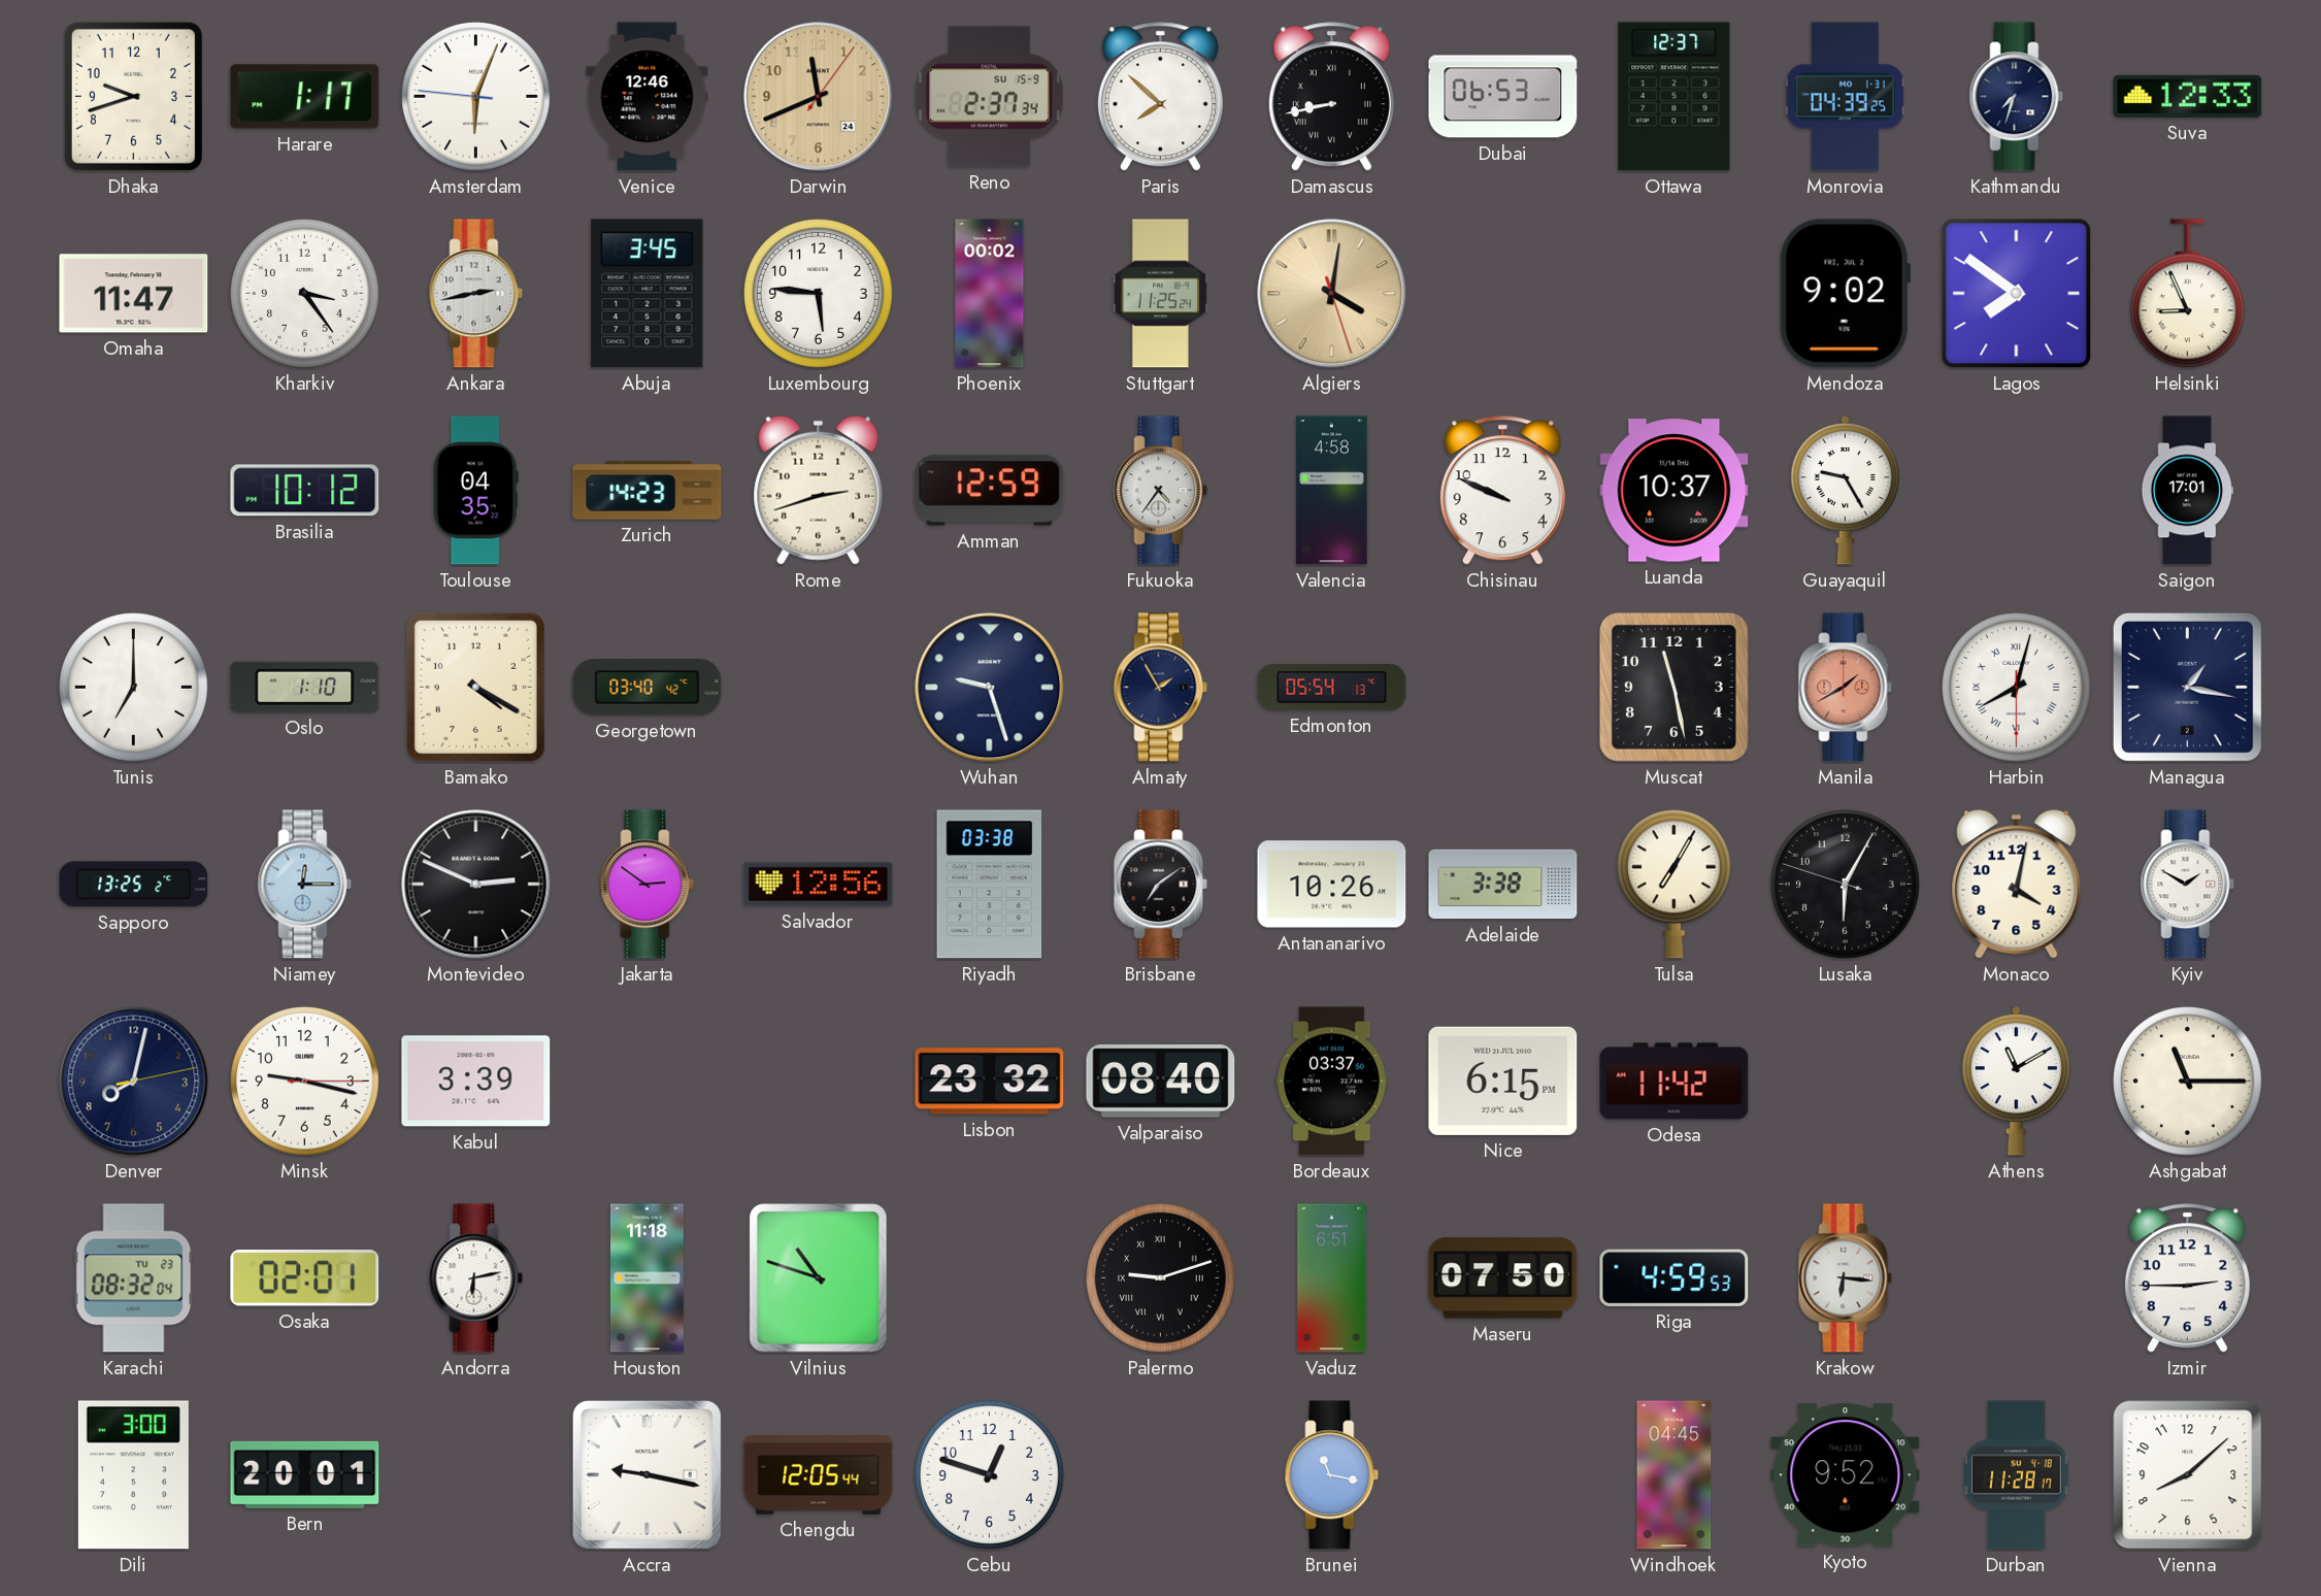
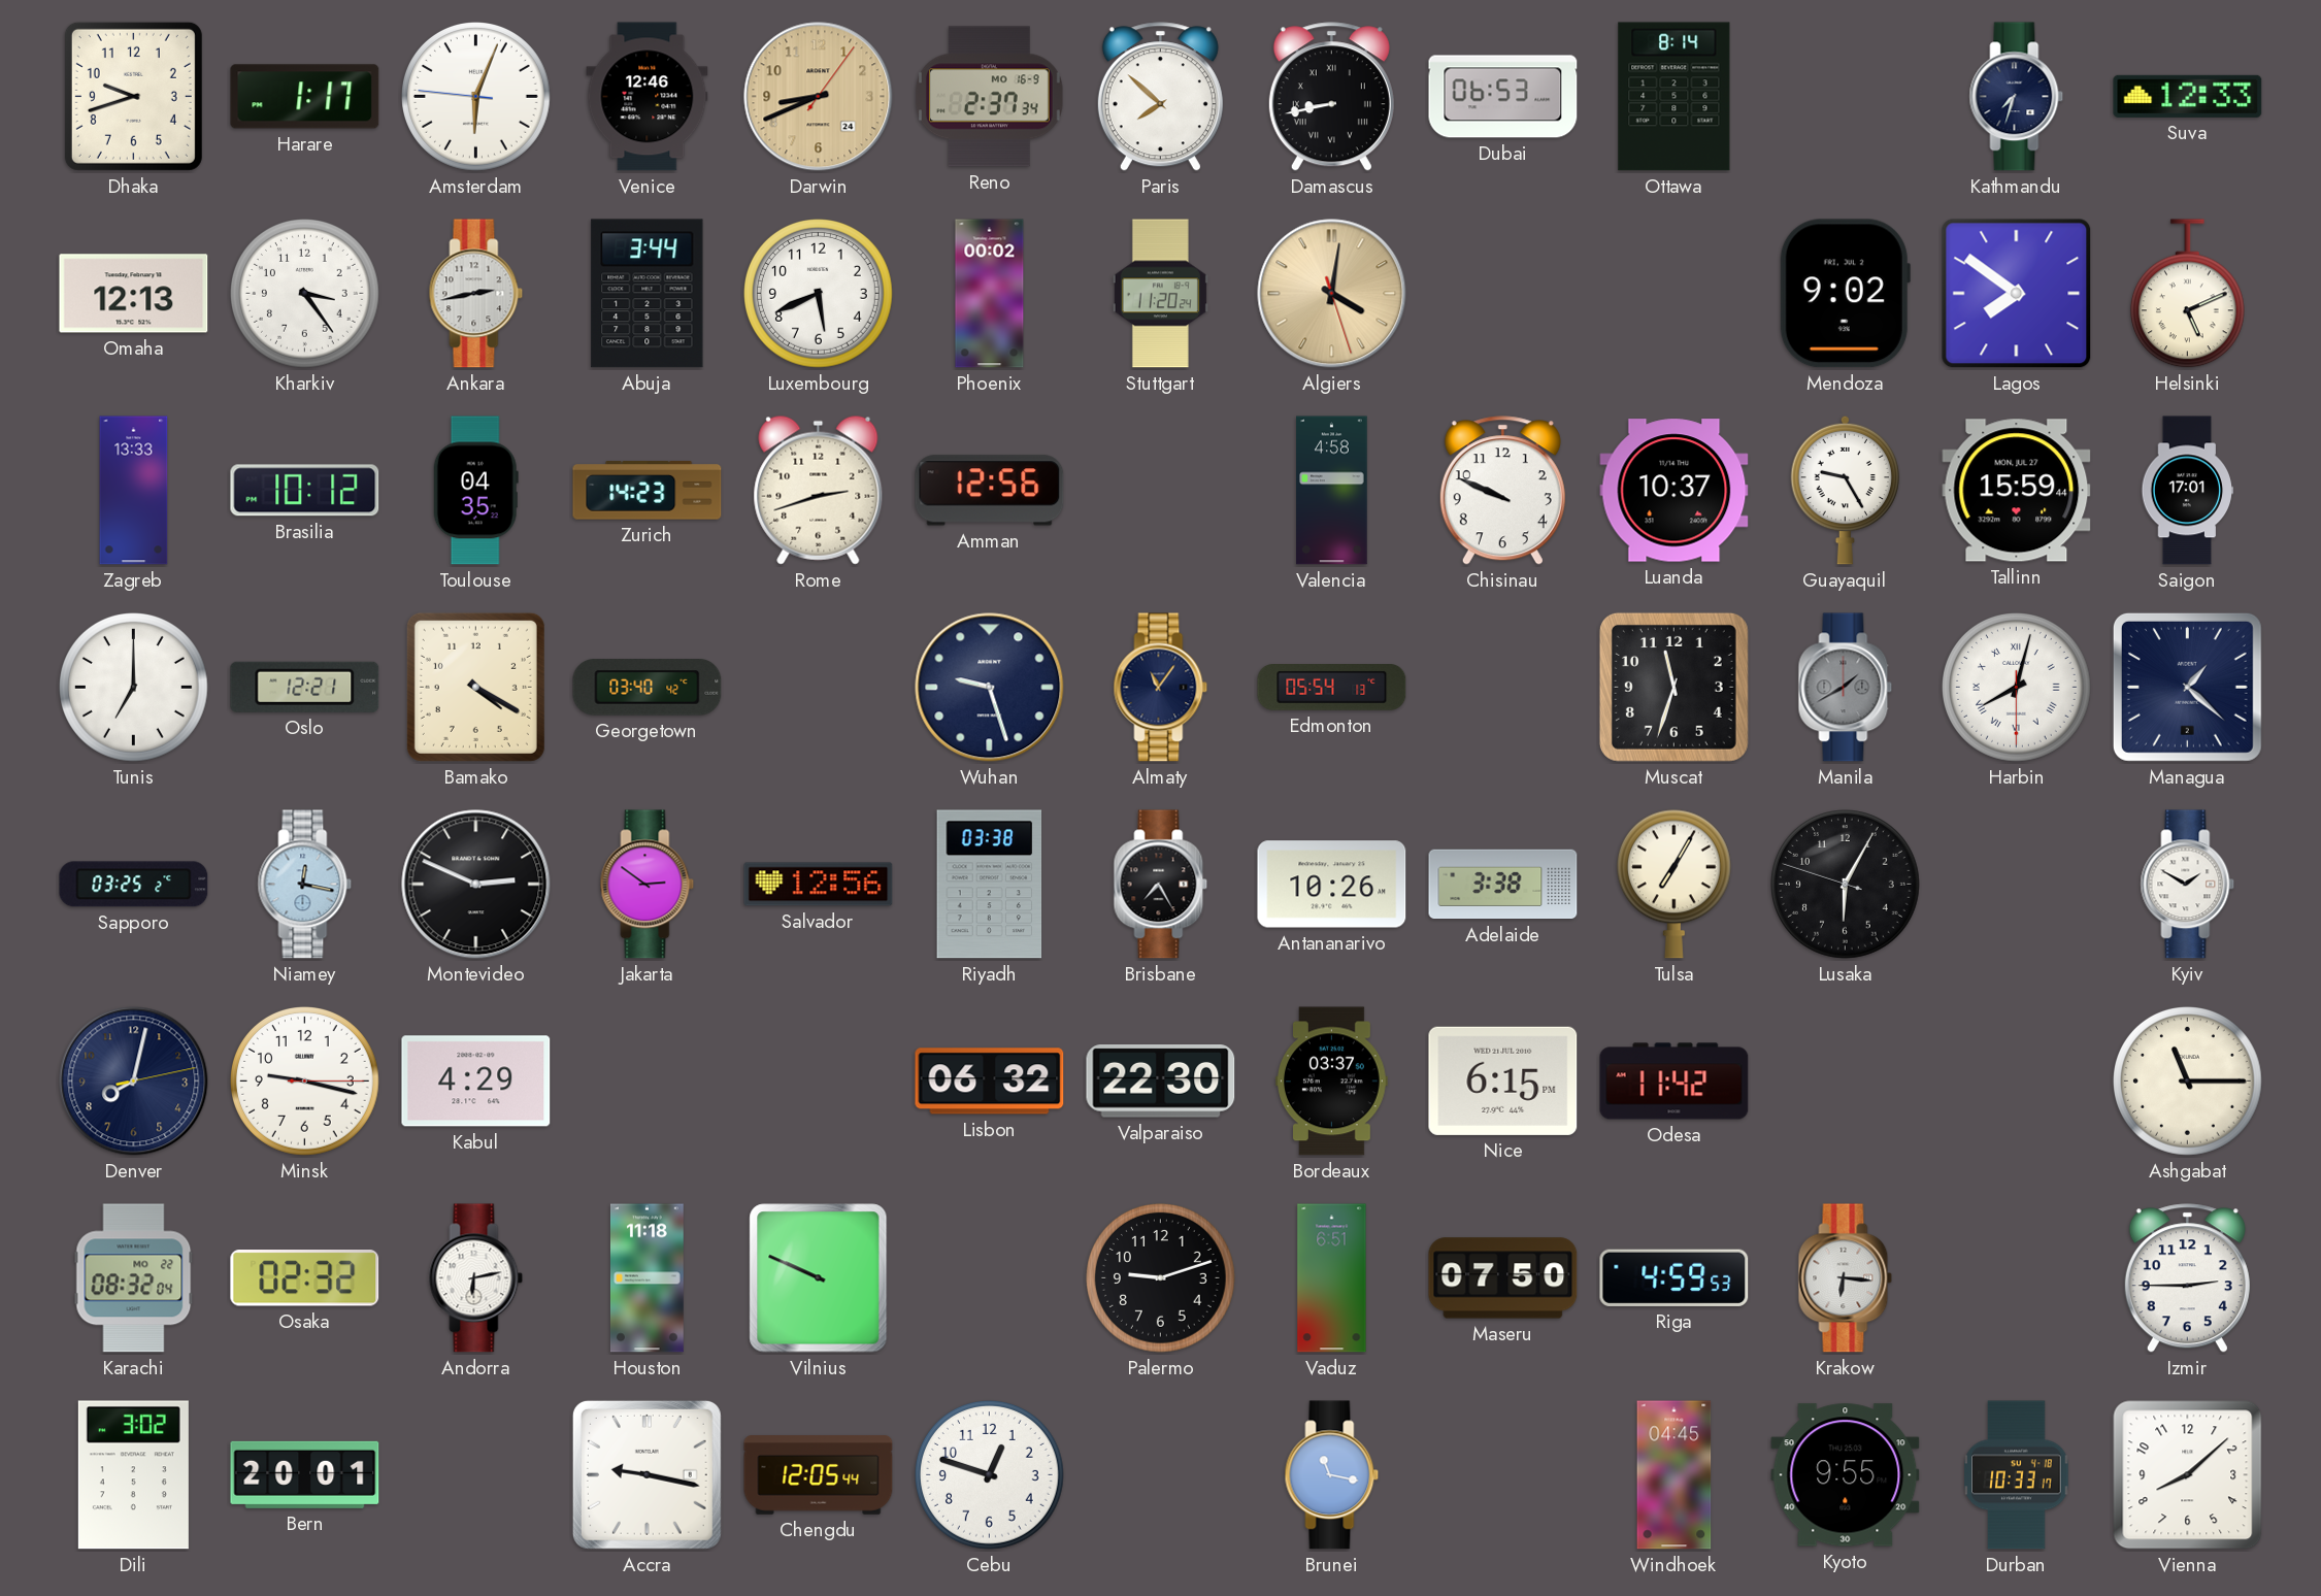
Darwin: 11:41 -> 8:41
Reno date: SU 15-9 -> MO 16-9
Ottawa: 12:37 -> 8:14
Monrovia: 04:39 -> none
Omaha: 11:47 -> 12:13
Abuja: 3:45 -> 3:44
Luxembourg: 5:46 -> 5:41
Stuttgart: 11:25 -> 11:20
Helsinki: 8:56 -> 5:11
Zagreb: none -> 13:33
Amman: 12:59 -> 12:56
Fukuoka: 4:36 -> none
Tallinn: none -> 15:59
Oslo: 1:10 -> 12:21
Almaty: 1:55 -> 11:06
Muscat: 11:28 -> 11:33
Manila dial: salmon -> grey
Managua: 1:17 -> 1:22
Sapporo: 13:25 -> 03:25
Niamey: 12:15 -> 12:17
Brisbane: 7:09 -> 7:25
Monaco: 4:02 -> none
Kabul: 3:39 -> 4:29
Lisbon: 23:32 -> 06:32
Valparaiso: 08:40 -> 22:30
Athens: 11:10 -> none
Karachi date: TU 23 -> MO 22
Osaka: 02:01 -> 02:32
Vilnius: 10:48 -> 9:49
Palermo numerals: Roman -> Arabic
Dili: 3:00 -> 3:02
Kyoto: 9:52 -> 9:55
Durban: 11:28 -> 10:33
